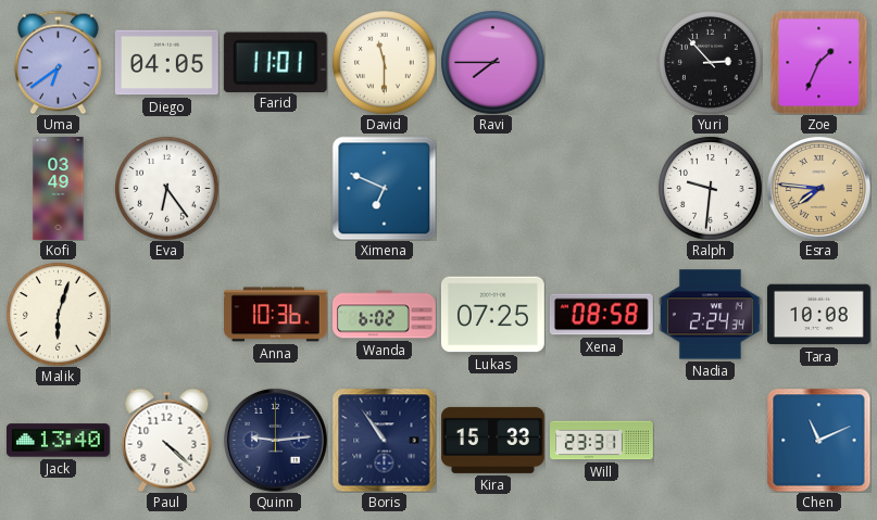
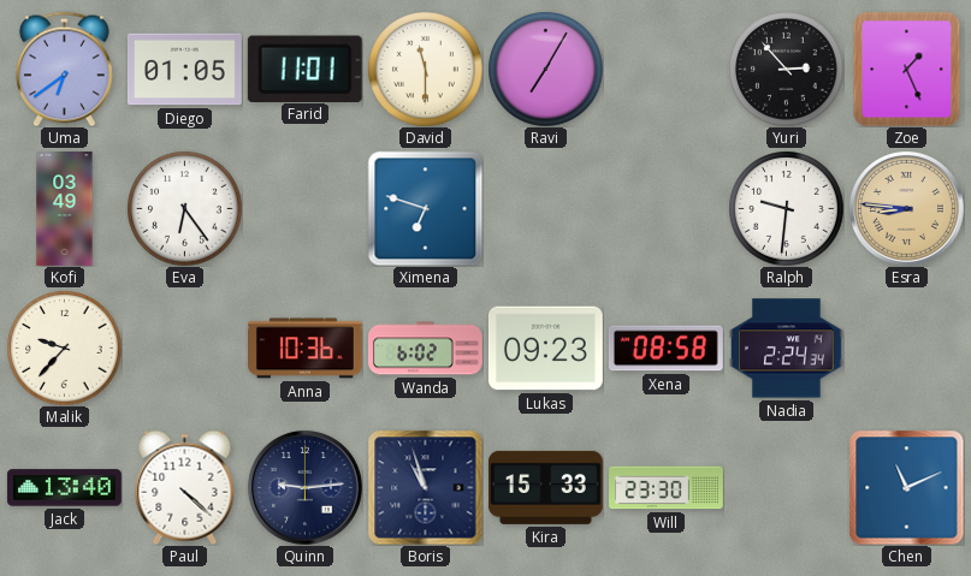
Diego: 04:05 -> 01:05
Ravi: 7:45 -> 7:05
Zoe: 1:34 -> 1:26
Ximena: 6:49 -> 6:48
Esra: 7:46 -> 8:46
Malik: 6:03 -> 9:37
Lukas: 07:25 -> 09:23
Tara: 10:08 -> none
Boris: 10:54 -> 10:57
Will: 23:31 -> 23:30
